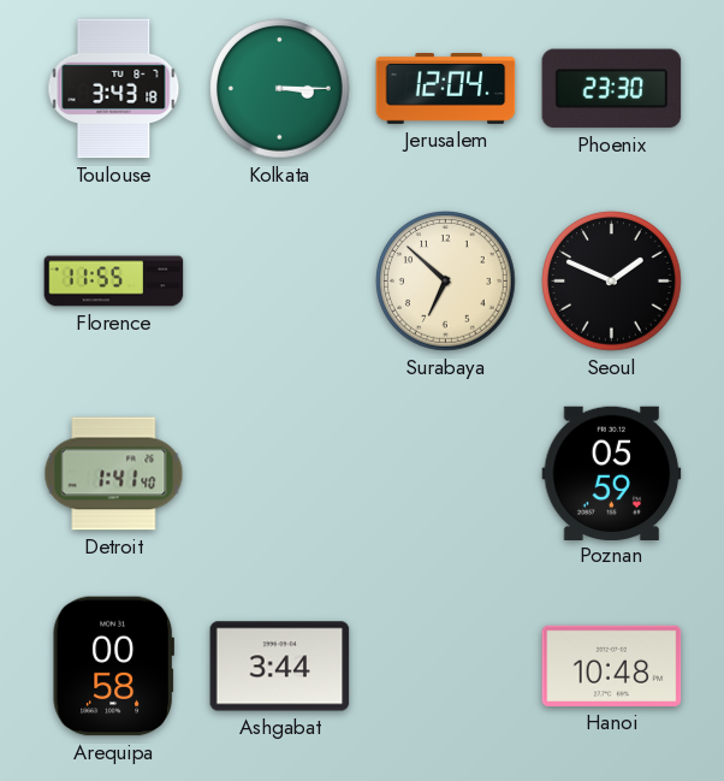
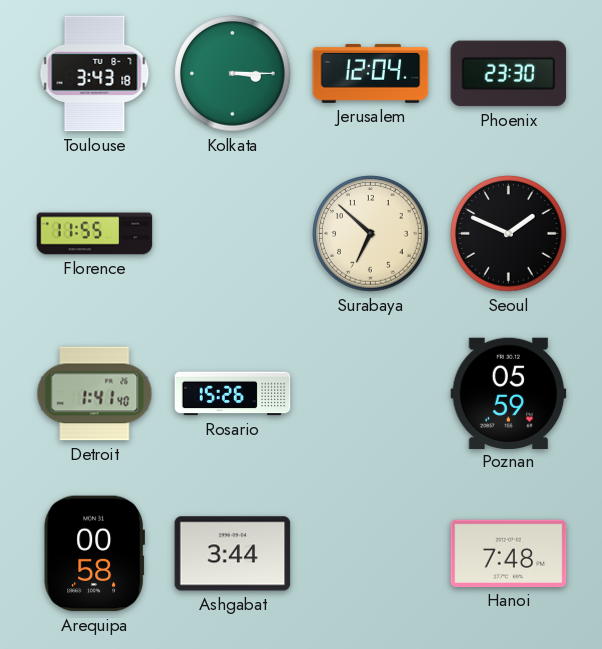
Rosario: none -> 15:26
Hanoi: 10:48 -> 7:48
